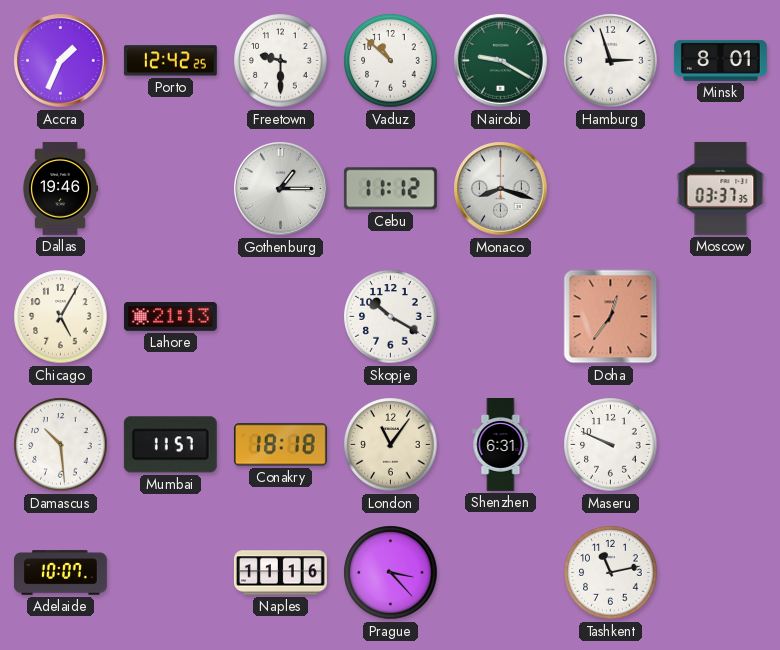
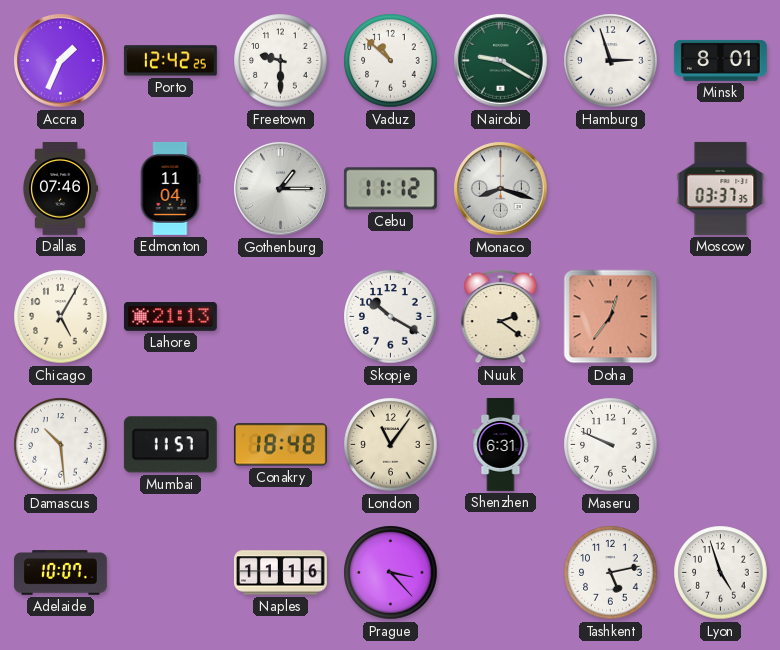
Dallas: 19:46 -> 07:46
Edmonton: none -> 11:04
Nuuk: none -> 2:21
Conakry: 18:18 -> 18:48
Tashkent: 11:13 -> 5:13
Lyon: none -> 4:57
